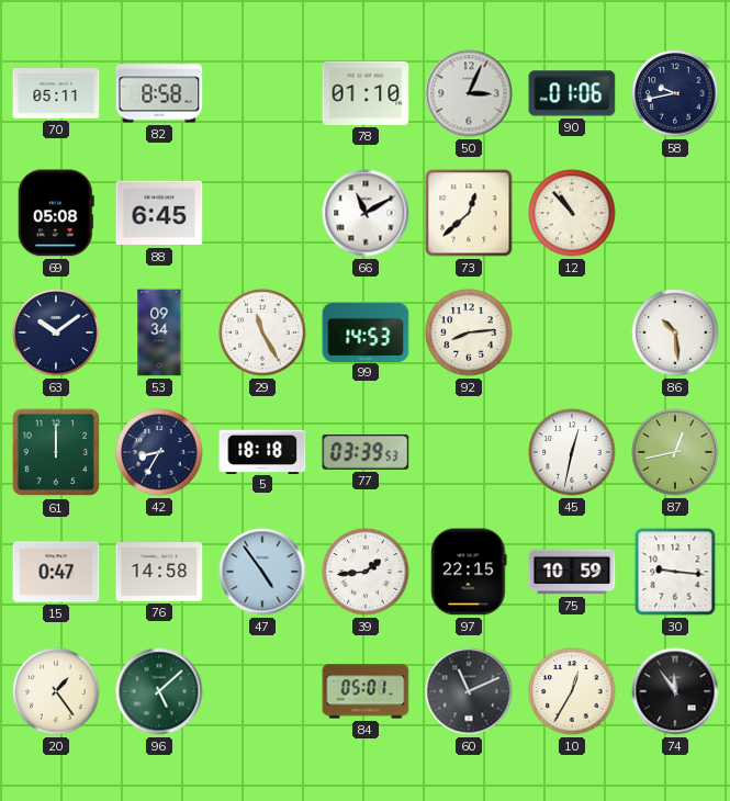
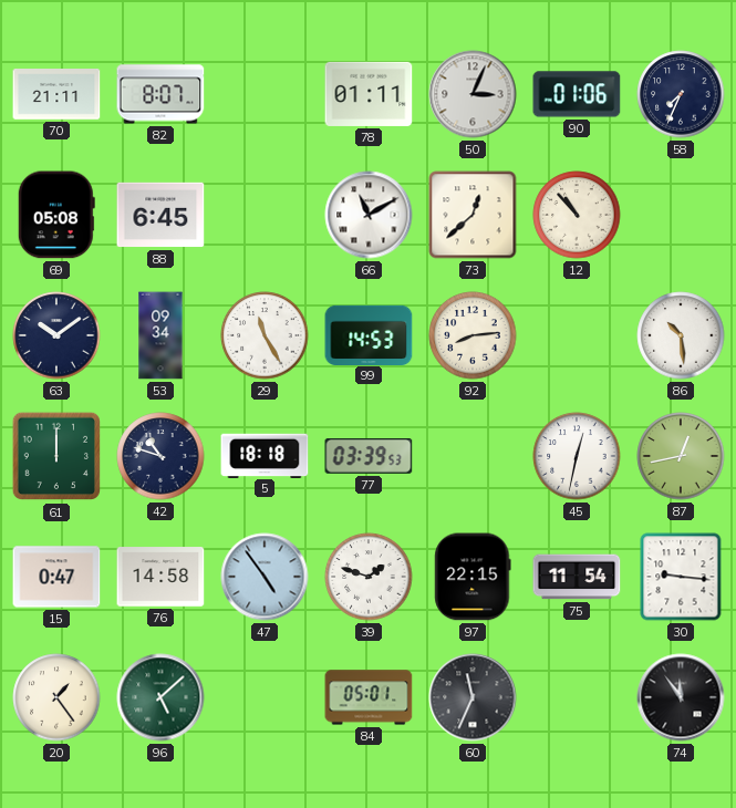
70: 05:11 -> 21:11
82: 8:58 -> 8:07
78: 01:10 -> 01:11
58: 9:43 -> 7:34
42: 8:35 -> 10:48
39: 1:44 -> 1:48
75: 10:59 -> 11:54
60: 11:11 -> 11:34
10: 12:35 -> none
